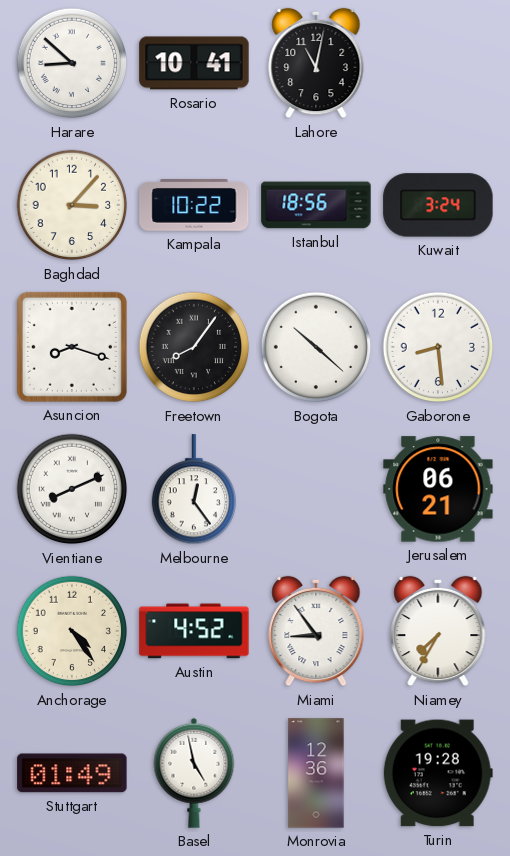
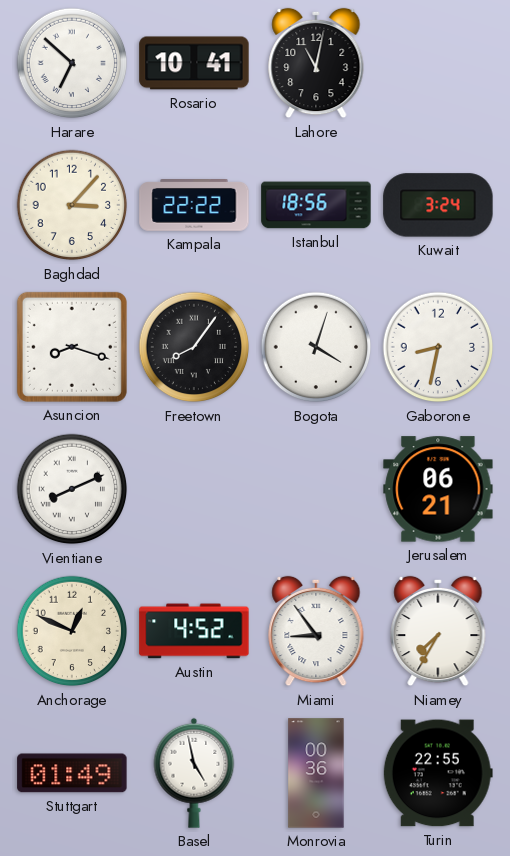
Harare: 8:52 -> 6:52
Kampala: 10:22 -> 22:22
Bogota: 10:22 -> 4:03
Gaborone: 8:29 -> 8:32
Melbourne: 12:24 -> none
Anchorage: 4:24 -> 12:49
Monrovia: 12:36 -> 00:36
Turin: 19:28 -> 22:55
